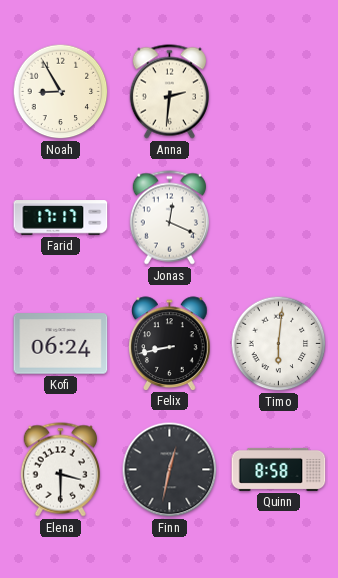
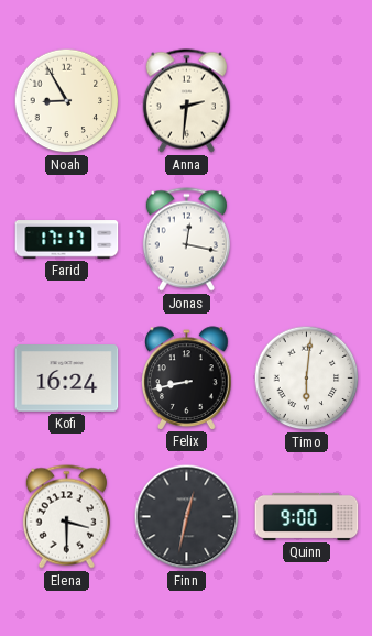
Jonas: 12:19 -> 12:17
Kofi: 06:24 -> 16:24
Quinn: 8:58 -> 9:00
